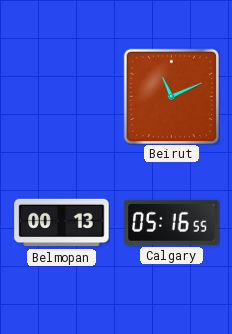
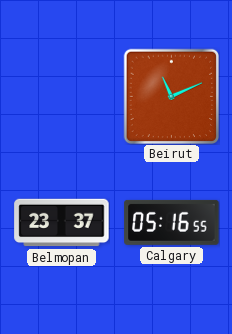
Belmopan: 00:13 -> 23:37
